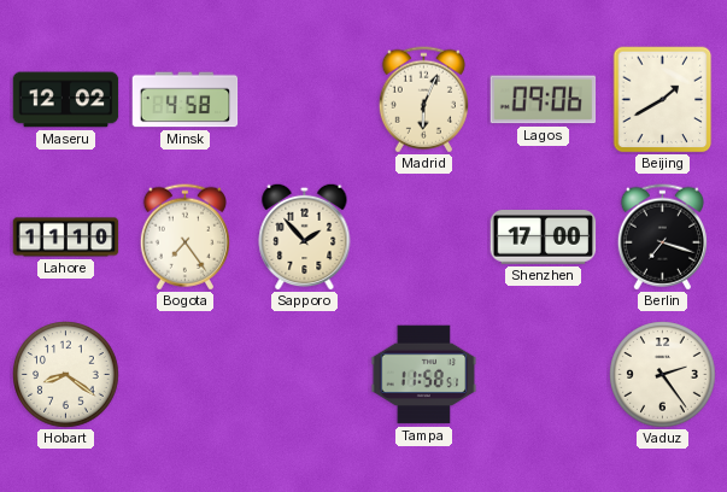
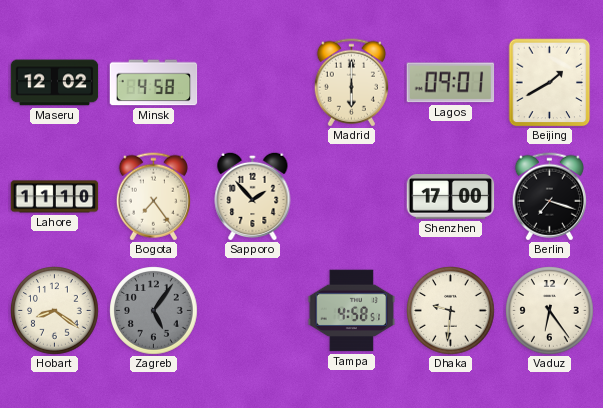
Madrid: 6:04 -> 6:00
Lagos: 09:06 -> 09:01
Zagreb: none -> 5:06
Tampa: 11:58 -> 4:58
Dhaka: none -> 9:31
Vaduz: 2:24 -> 6:24
